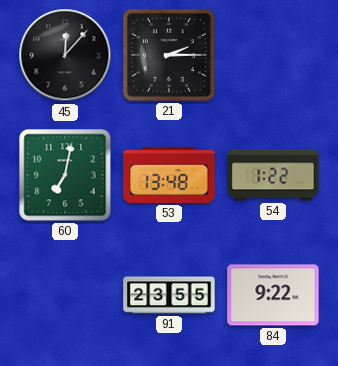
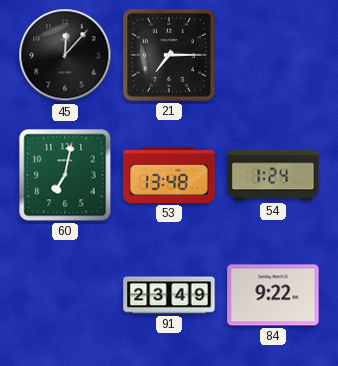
21: 2:15 -> 7:15
54: 1:22 -> 1:24
91: 23:55 -> 23:49
